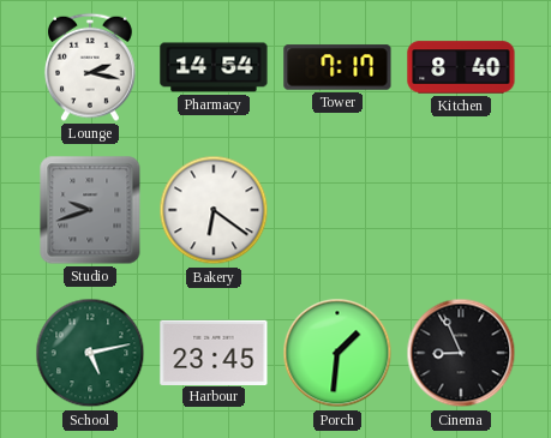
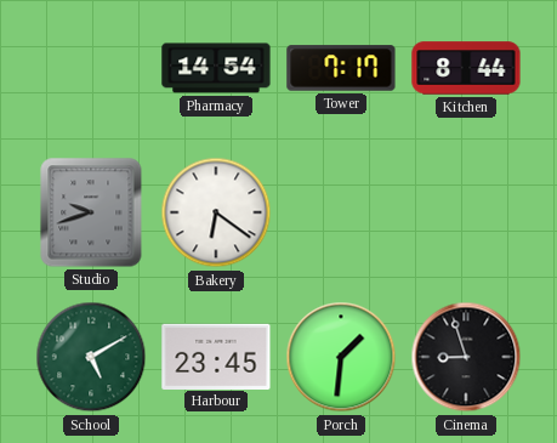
Lounge: 2:17 -> none
Kitchen: 8:40 -> 8:44
School: 5:13 -> 5:10
Cinema: 8:56 -> 8:57
